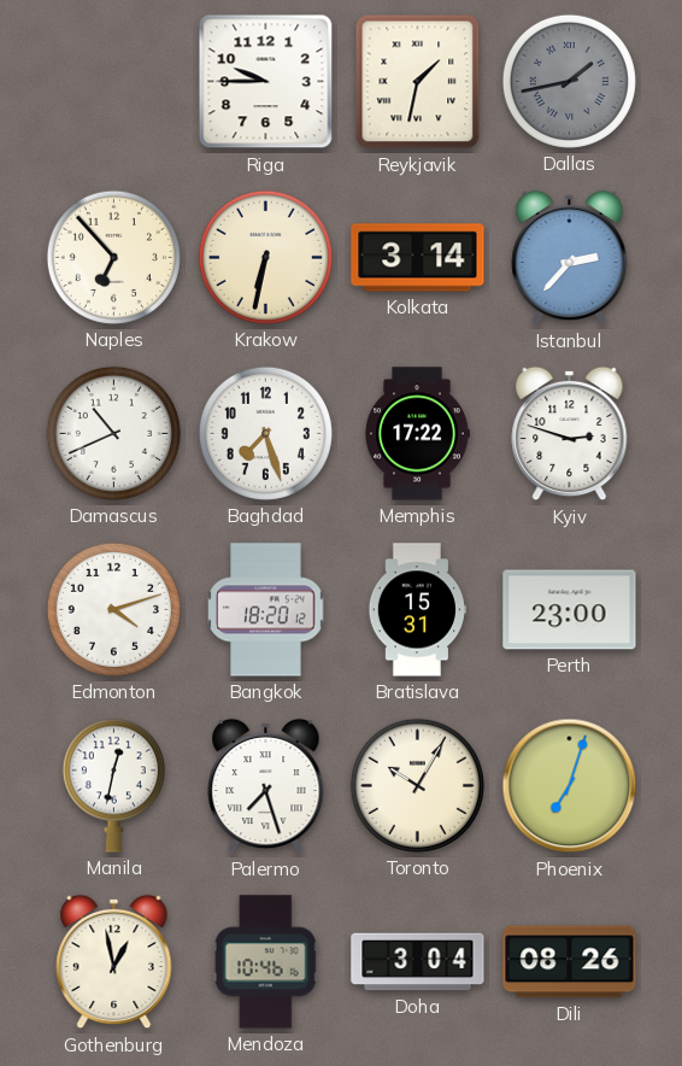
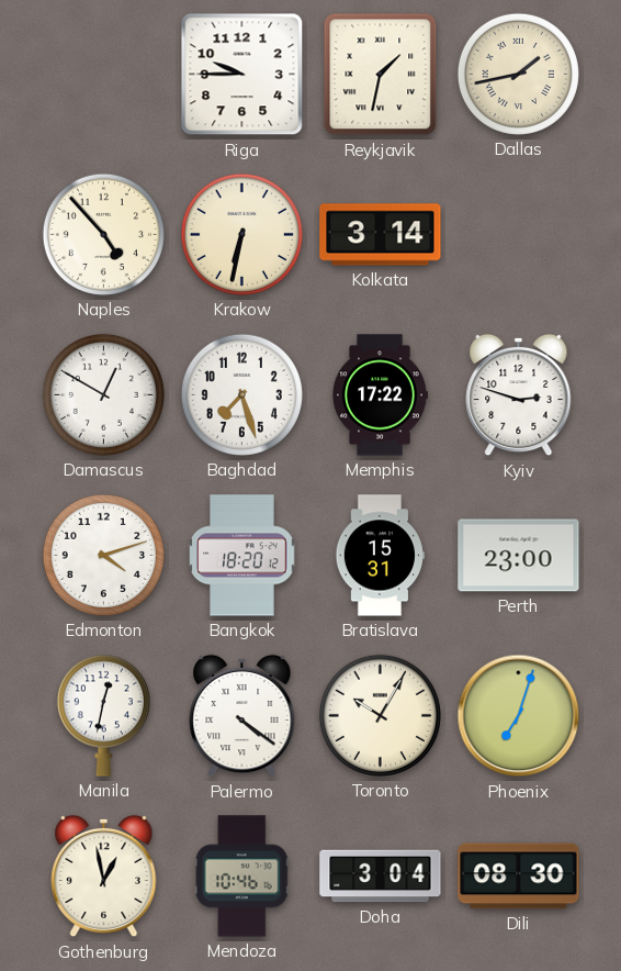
Dallas dial: grey -> cream
Naples: 6:53 -> 4:53
Istanbul: 2:37 -> none
Damascus: 10:41 -> 12:50
Palermo: 7:27 -> 4:21
Dili: 08:26 -> 08:30
